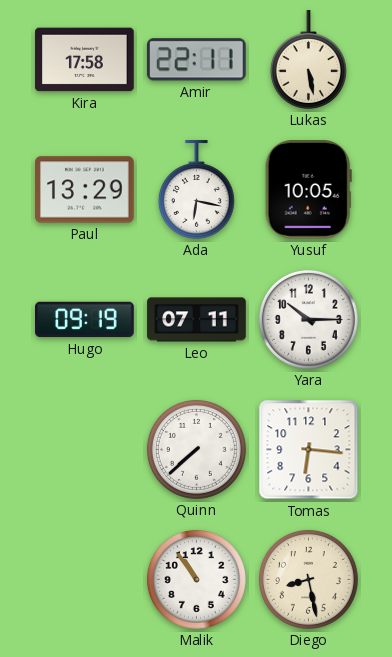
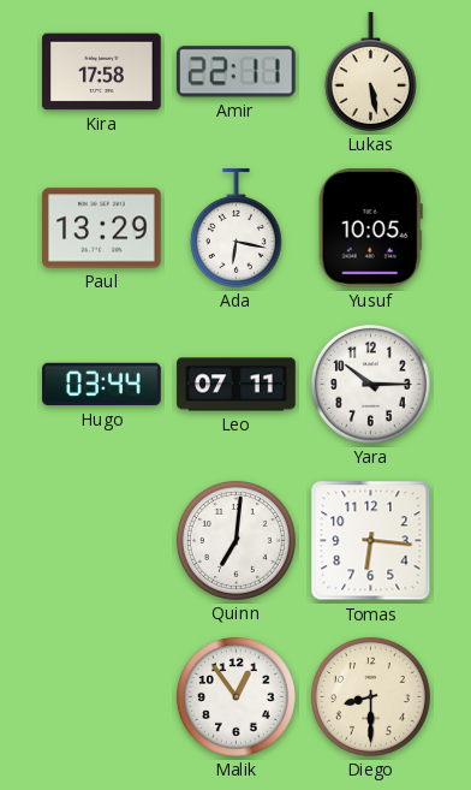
Hugo: 09:19 -> 03:44
Quinn: 7:38 -> 7:01
Malik: 10:54 -> 12:54
Diego: 8:28 -> 8:30
